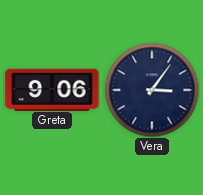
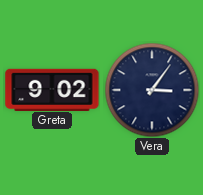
Greta: 9:06 -> 9:02
